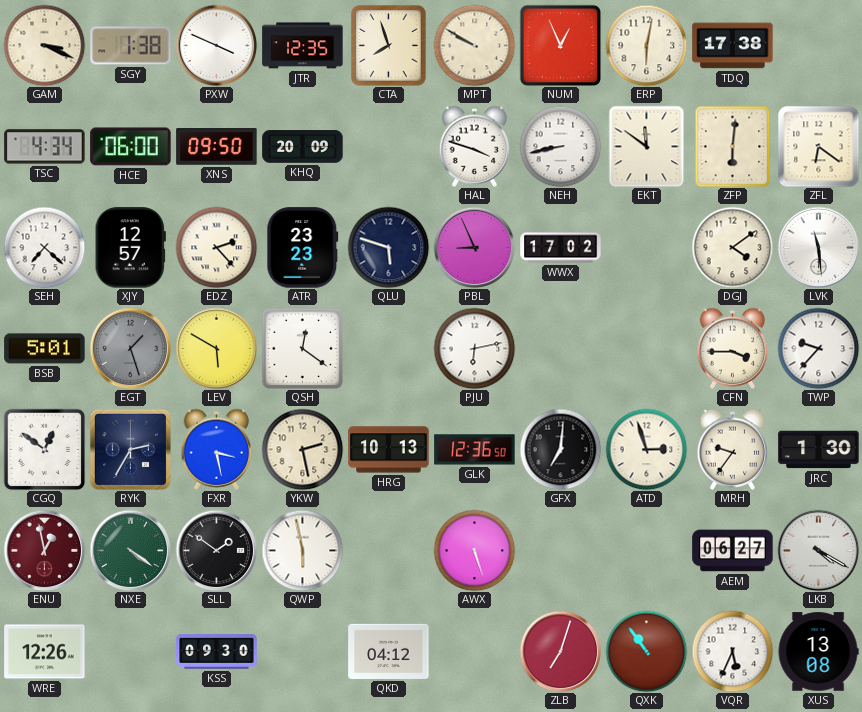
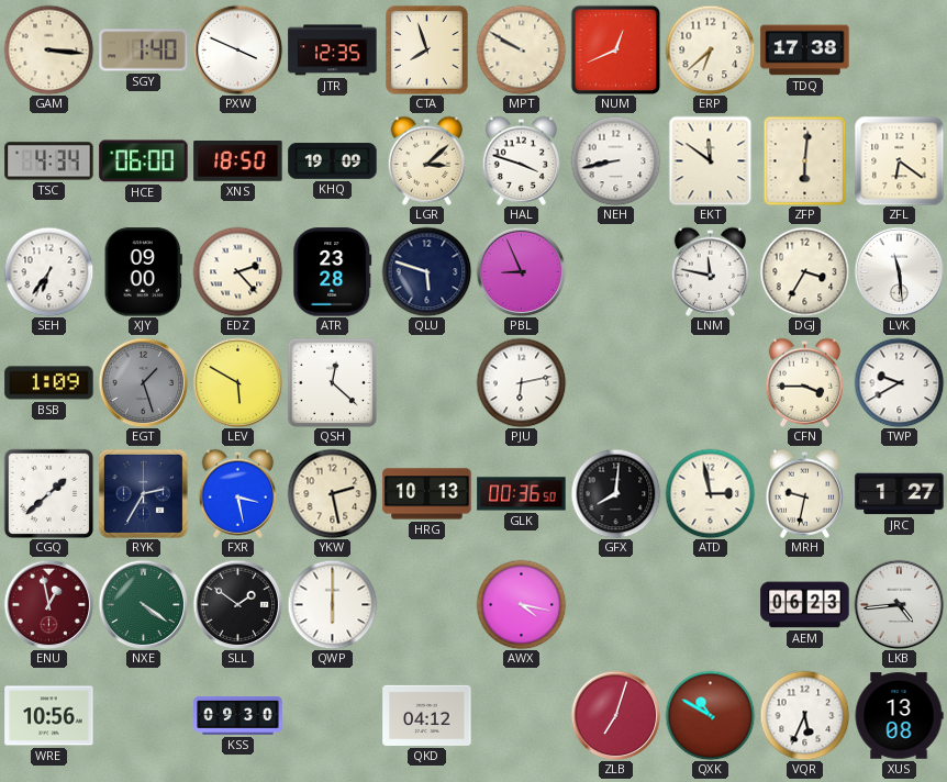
GAM: 3:19 -> 3:16
SGY: 1:38 -> 1:40
NUM: 12:56 -> 12:41
ERP: 6:02 -> 6:38
XNS: 09:50 -> 18:50
KHQ: 20:09 -> 19:09
LGR: none -> 3:08
SEH: 7:22 -> 6:36
XJY: 12:57 -> 09:00
ATR: 23:23 -> 23:28
WWX: 17:02 -> none
LNM: none -> 11:47
DGJ: 4:09 -> 3:35
BSB: 5:01 -> 1:09
QSH: 12:21 -> 12:22
TWP: 9:37 -> 9:40
CGQ: 12:51 -> 1:38
GLK: 12:36 -> 00:36
GFX: 7:01 -> 8:01
ATD: 2:57 -> 2:58
MRH: 9:36 -> 9:32
JRC: 1:30 -> 1:27
QWP: 5:58 -> 6:00
AWX: 5:27 -> 4:17
AEM: 06:27 -> 06:23
LKB: 4:20 -> 4:44
WRE: 12:26 -> 10:56
QXK: 10:54 -> 10:50
